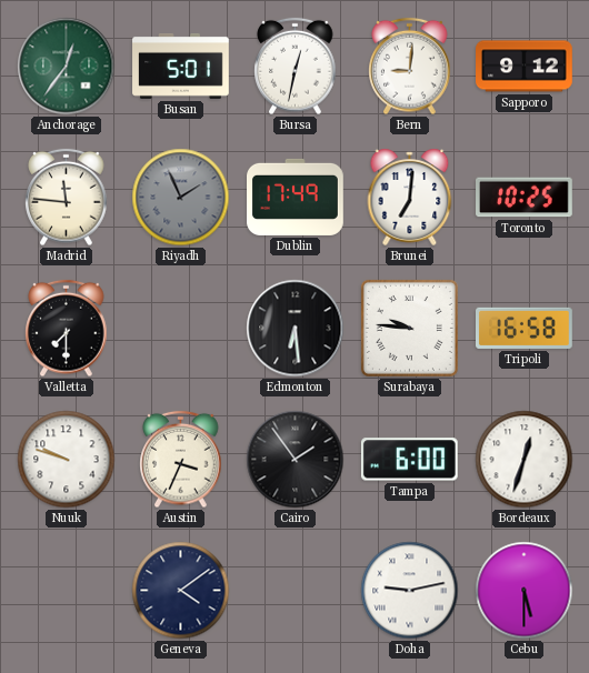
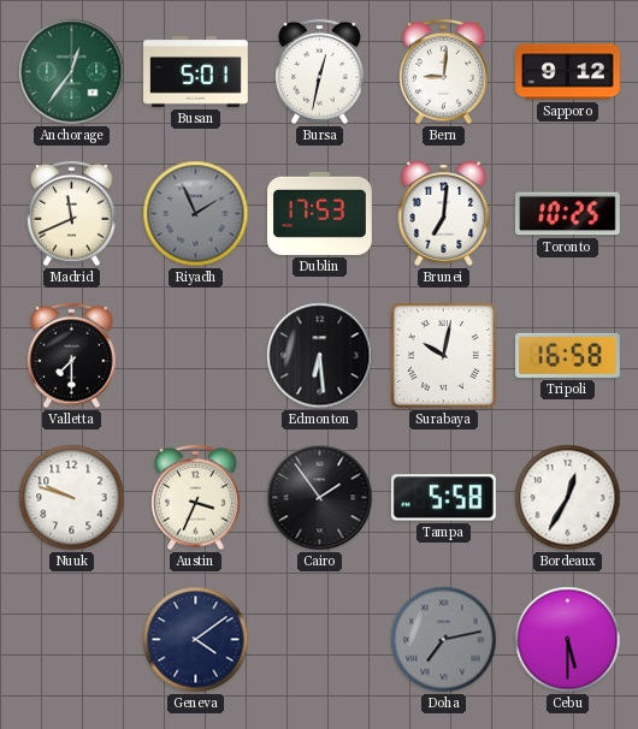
Madrid: 11:46 -> 11:41
Dublin: 17:49 -> 17:53
Surabaya: 9:46 -> 10:02
Tampa: 6:00 -> 5:58
Bordeaux: 12:33 -> 12:35
Doha: 9:13 -> 7:13
Doha dial: white -> grey
